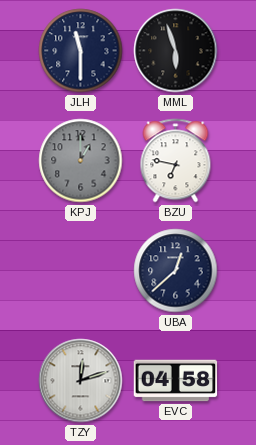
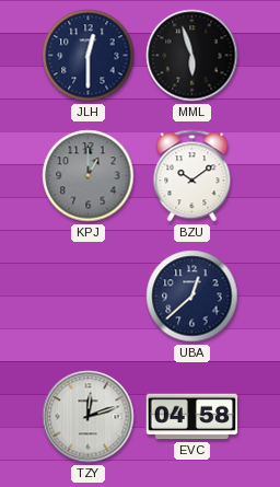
JLH: 11:30 -> 12:30
BZU: 6:47 -> 10:09
